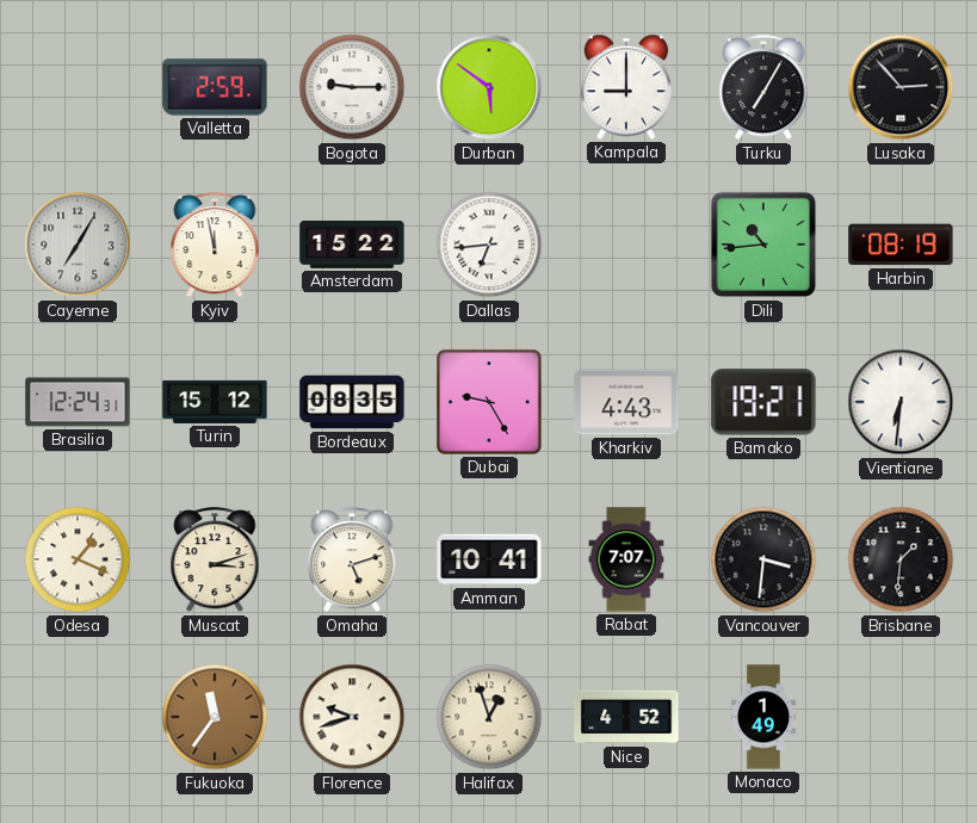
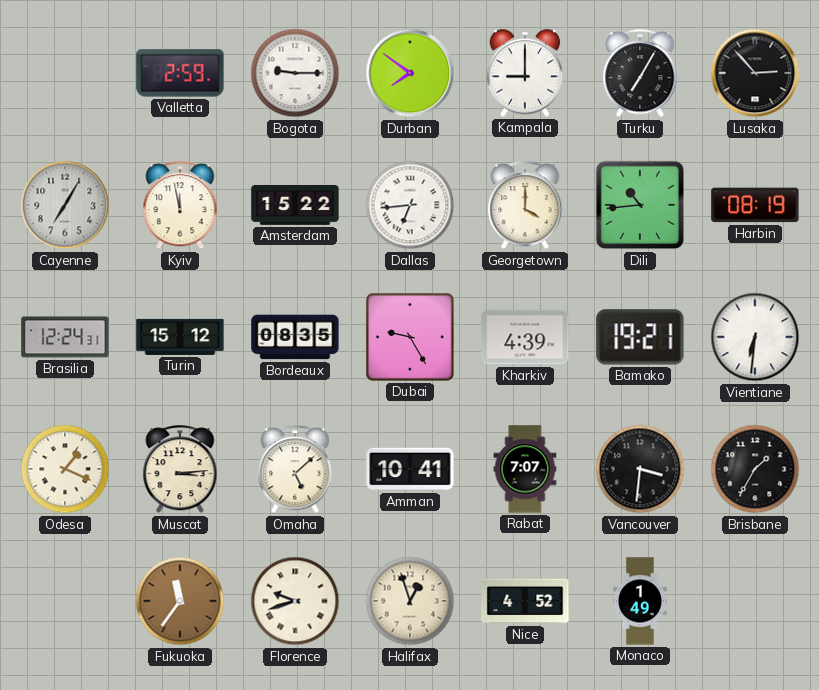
Durban: 5:51 -> 7:51
Georgetown: none -> 4:00
Kharkiv: 4:43 -> 4:39
Muscat: 3:12 -> 3:14
Omaha: 5:12 -> 5:08
Brisbane: 1:31 -> 1:35
